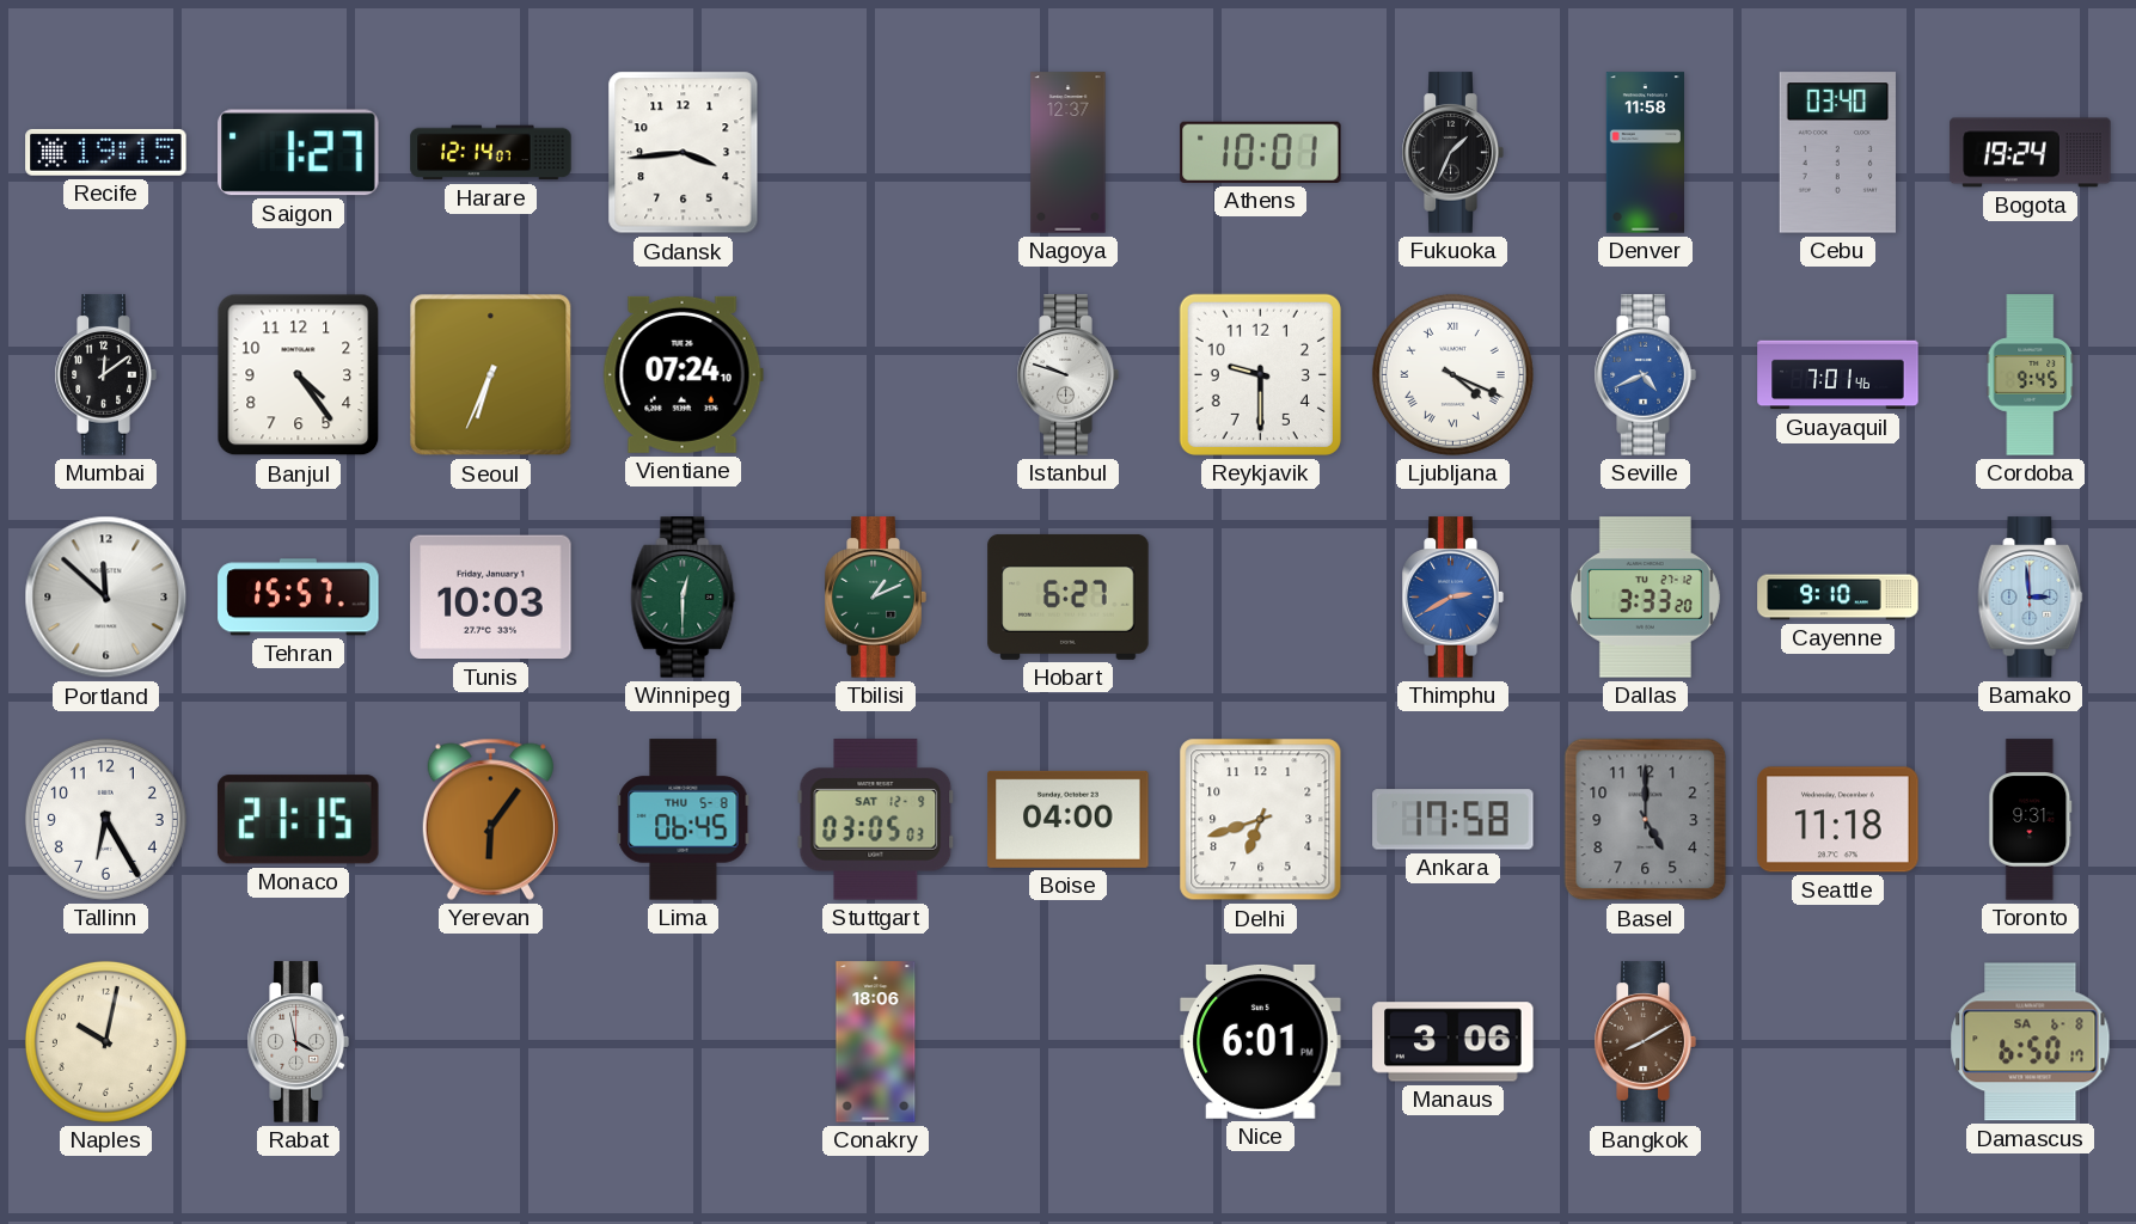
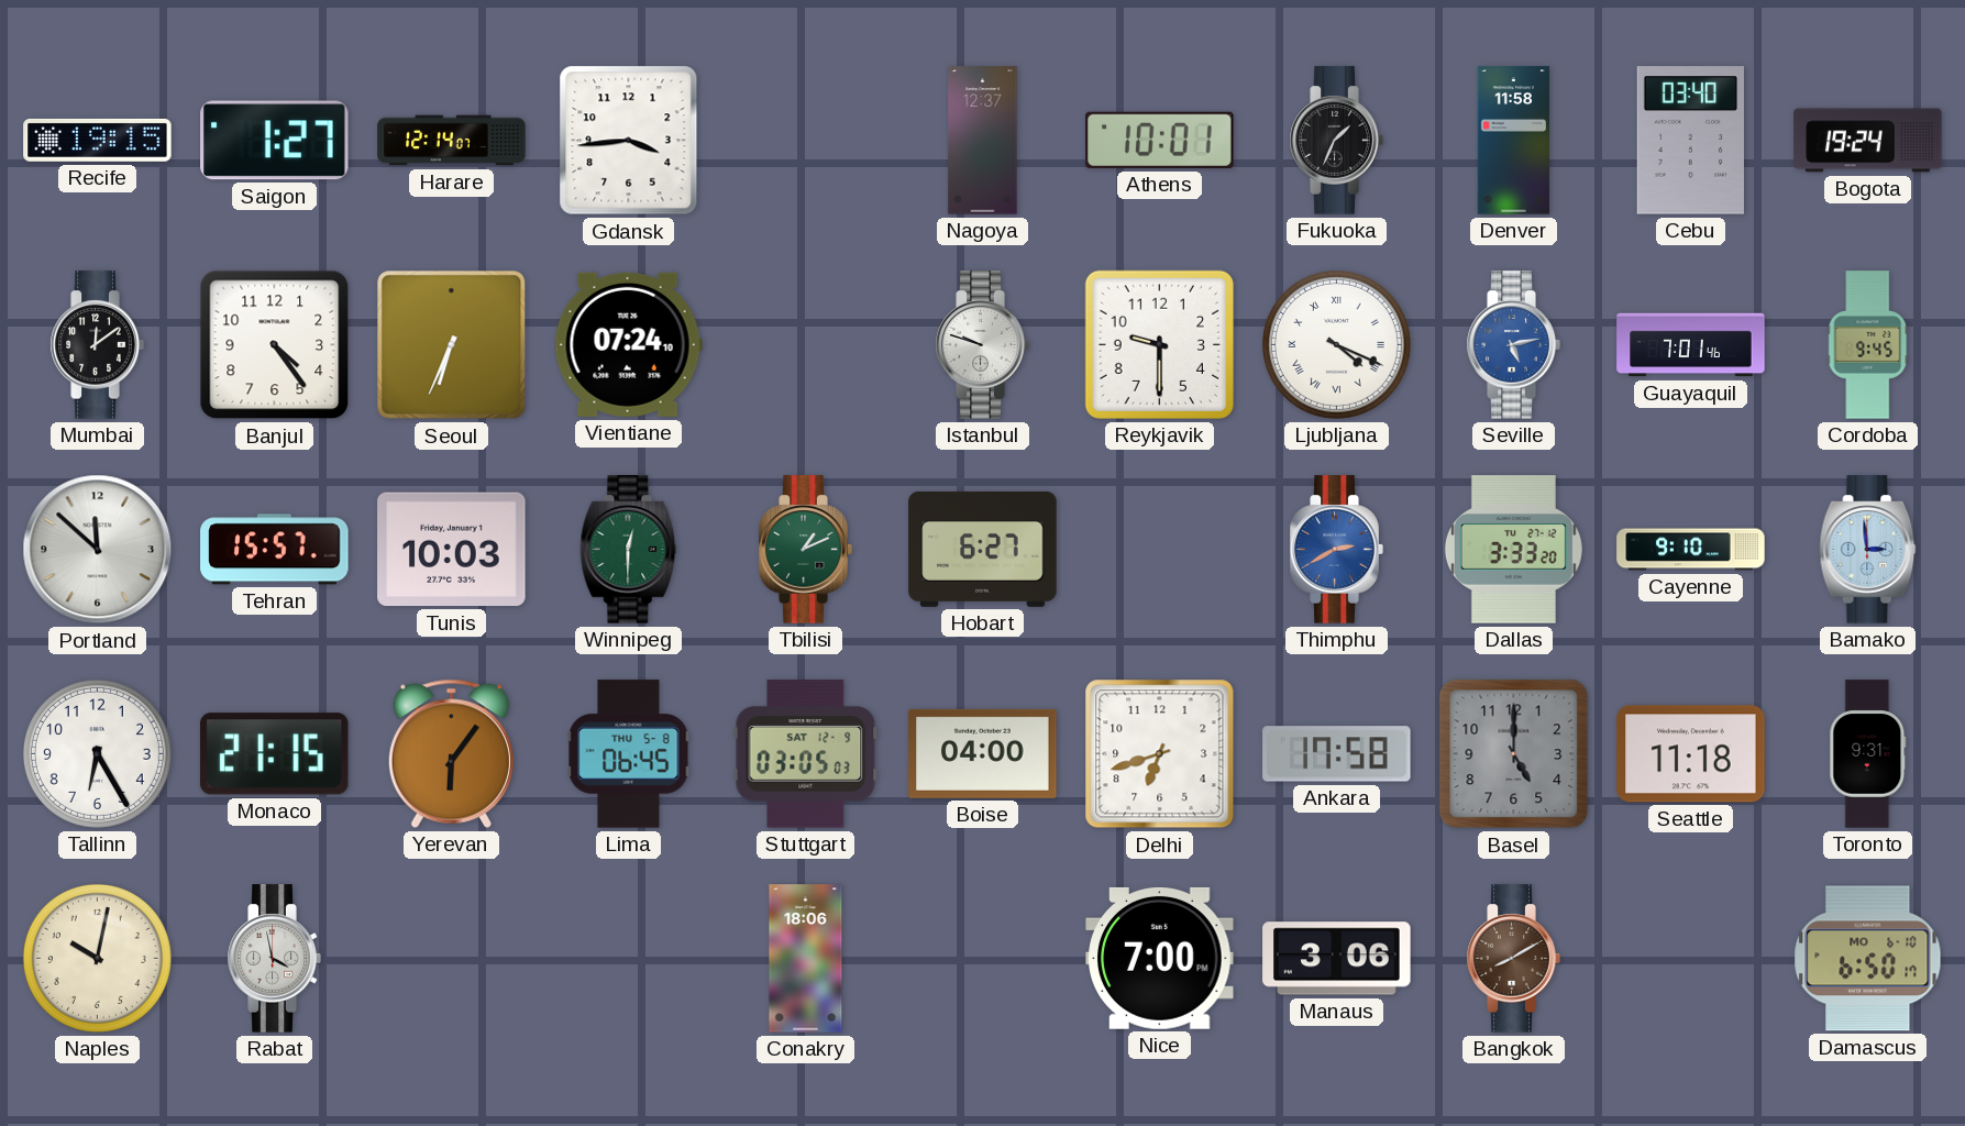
Seville: 4:41 -> 5:13
Nice: 6:01 -> 7:00
Damascus date: SA 6-8 -> MO 6-10
